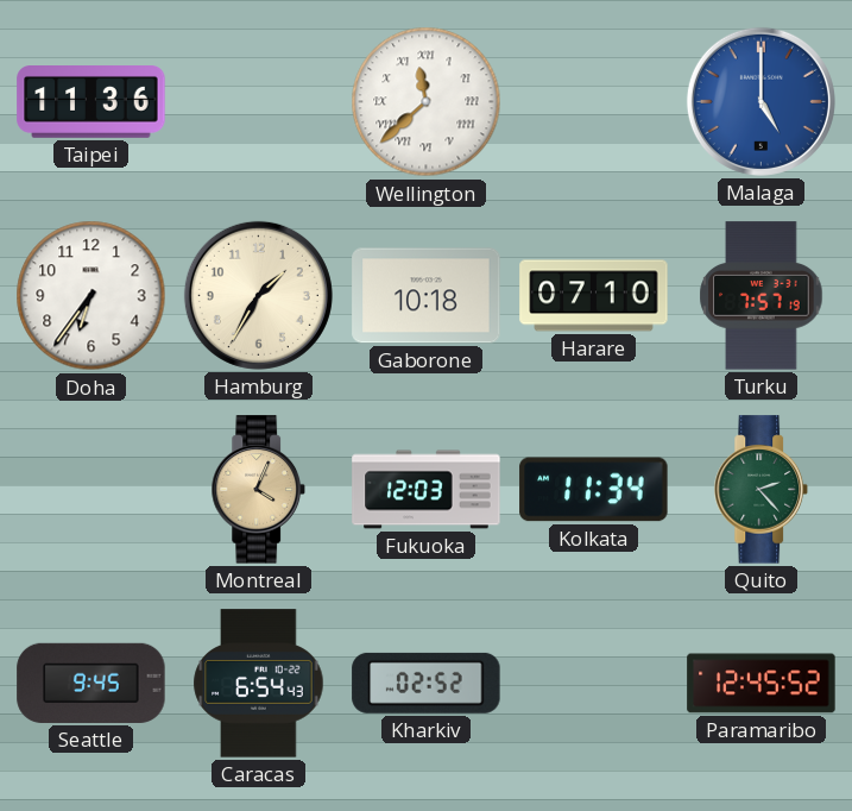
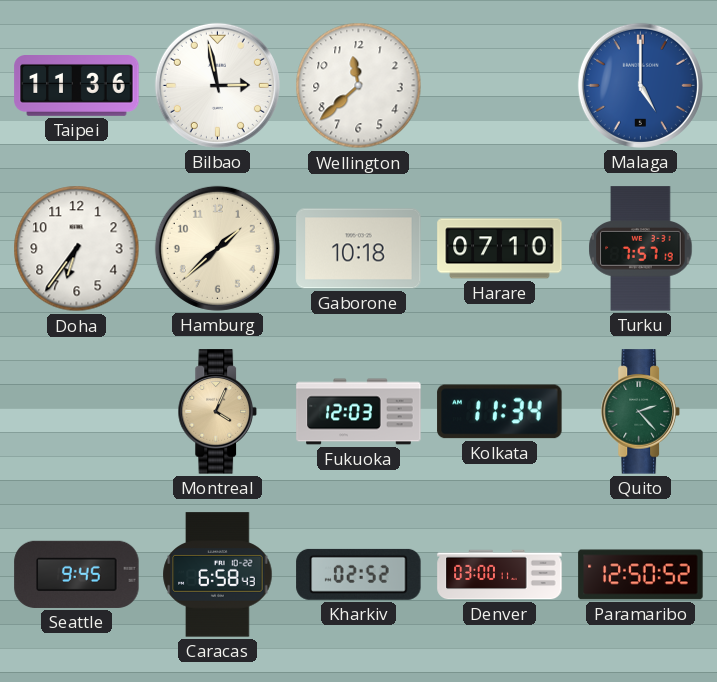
Bilbao: none -> 2:58
Wellington numerals: Roman -> Arabic
Hamburg: 1:35 -> 1:38
Caracas: 6:54 -> 6:58
Denver: none -> 03:00
Paramaribo: 12:45 -> 12:50
